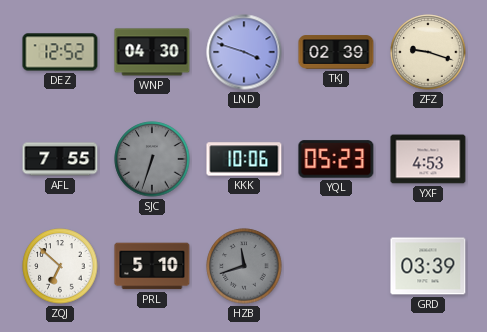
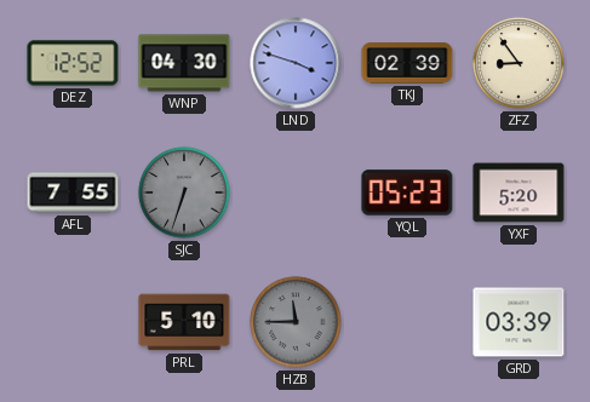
ZFZ: 9:18 -> 8:54
KKK: 10:06 -> none
YXF: 4:53 -> 5:20
ZQJ: 6:52 -> none
HZB: 11:42 -> 11:45
